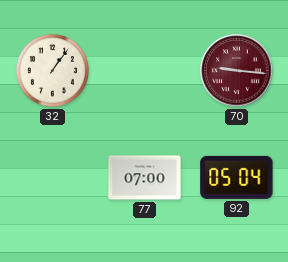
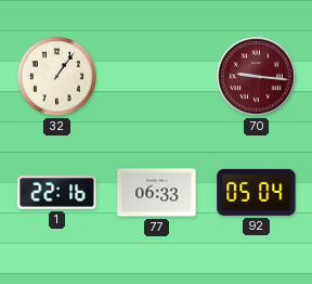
1: none -> 22:16
77: 07:00 -> 06:33
